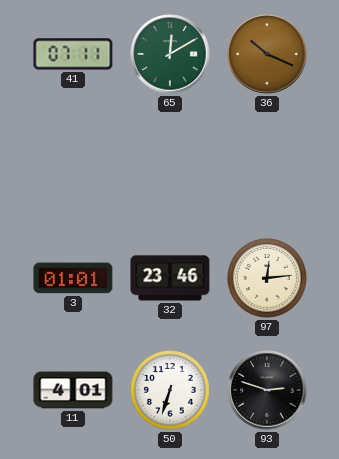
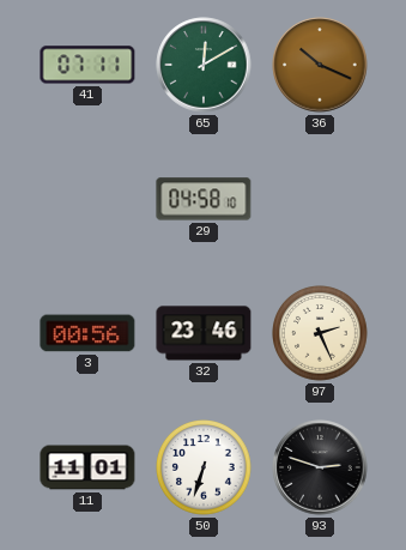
29: none -> 04:58
3: 01:01 -> 00:56
97: 12:14 -> 2:26
11: 4:01 -> 11:01
